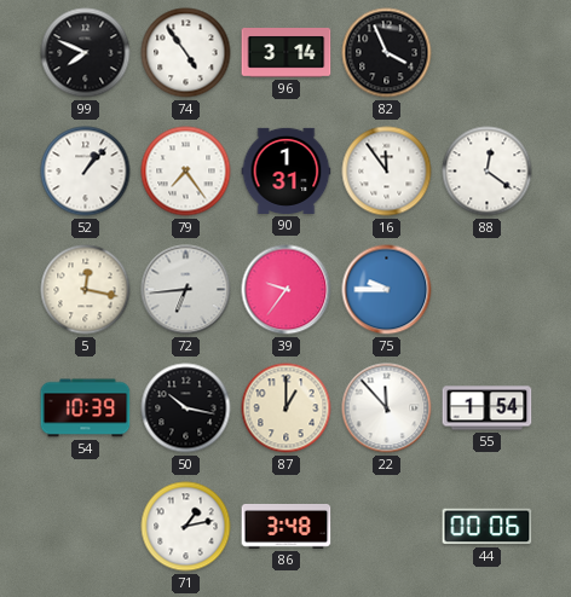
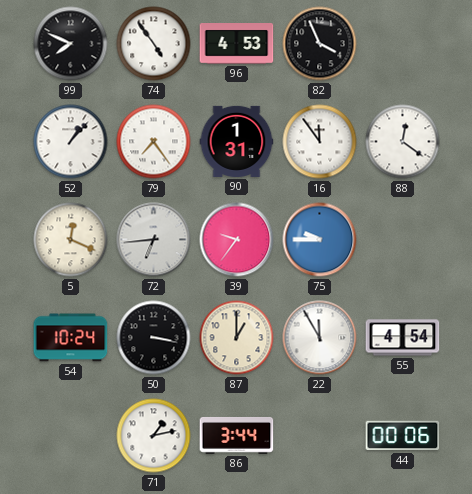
96: 3:14 -> 4:53
5: 12:17 -> 12:19
54: 10:39 -> 10:24
50: 10:17 -> 3:17
22: 11:53 -> 11:55
55: 1:54 -> 4:54
86: 3:48 -> 3:44
